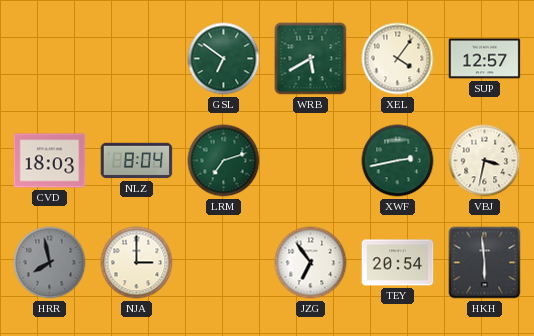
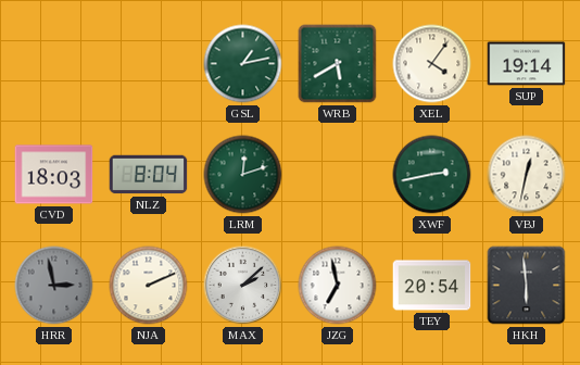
GSL: 6:51 -> 1:13
SUP: 12:57 -> 19:14
LRM: 7:12 -> 12:12
VBJ: 3:32 -> 12:32
HRR: 7:58 -> 2:58
NJA: 3:00 -> 2:11
MAX: none -> 2:08
JZG: 6:54 -> 6:58
